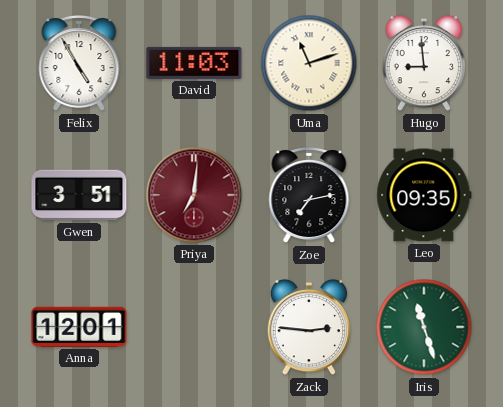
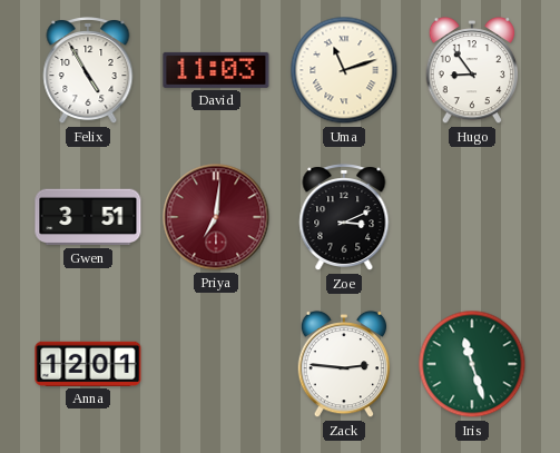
Hugo: 8:59 -> 8:54
Zoe: 7:13 -> 3:11
Leo: 09:35 -> none
